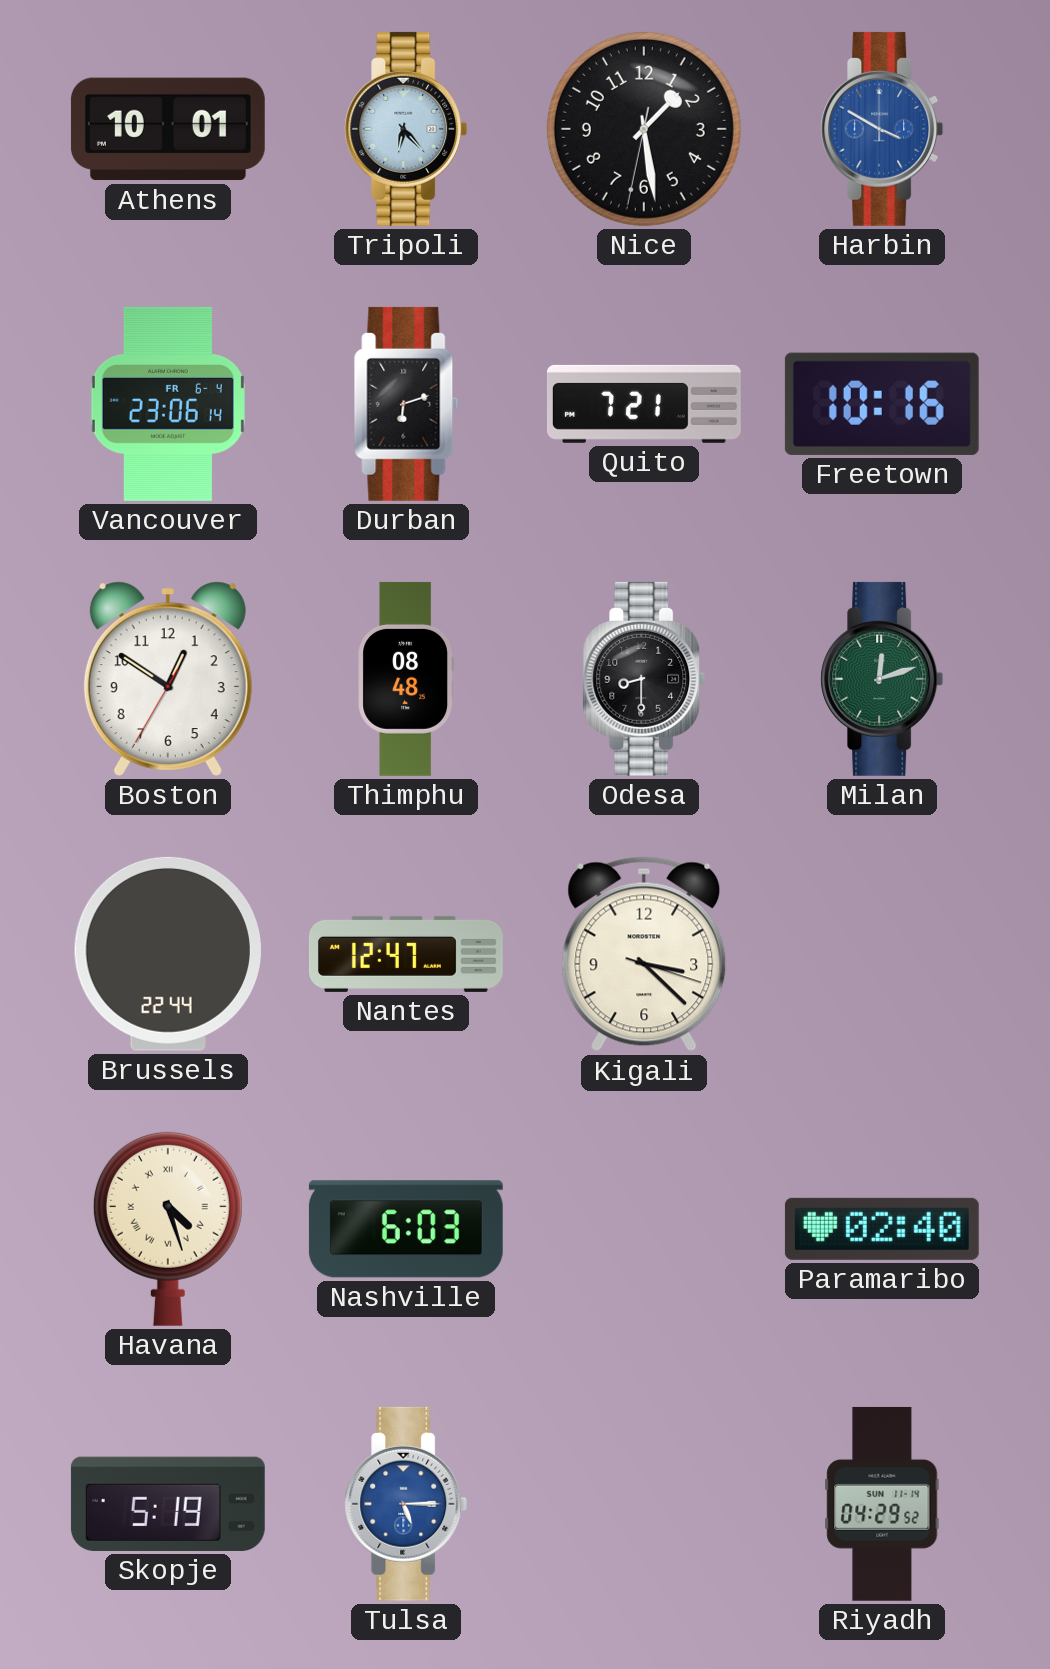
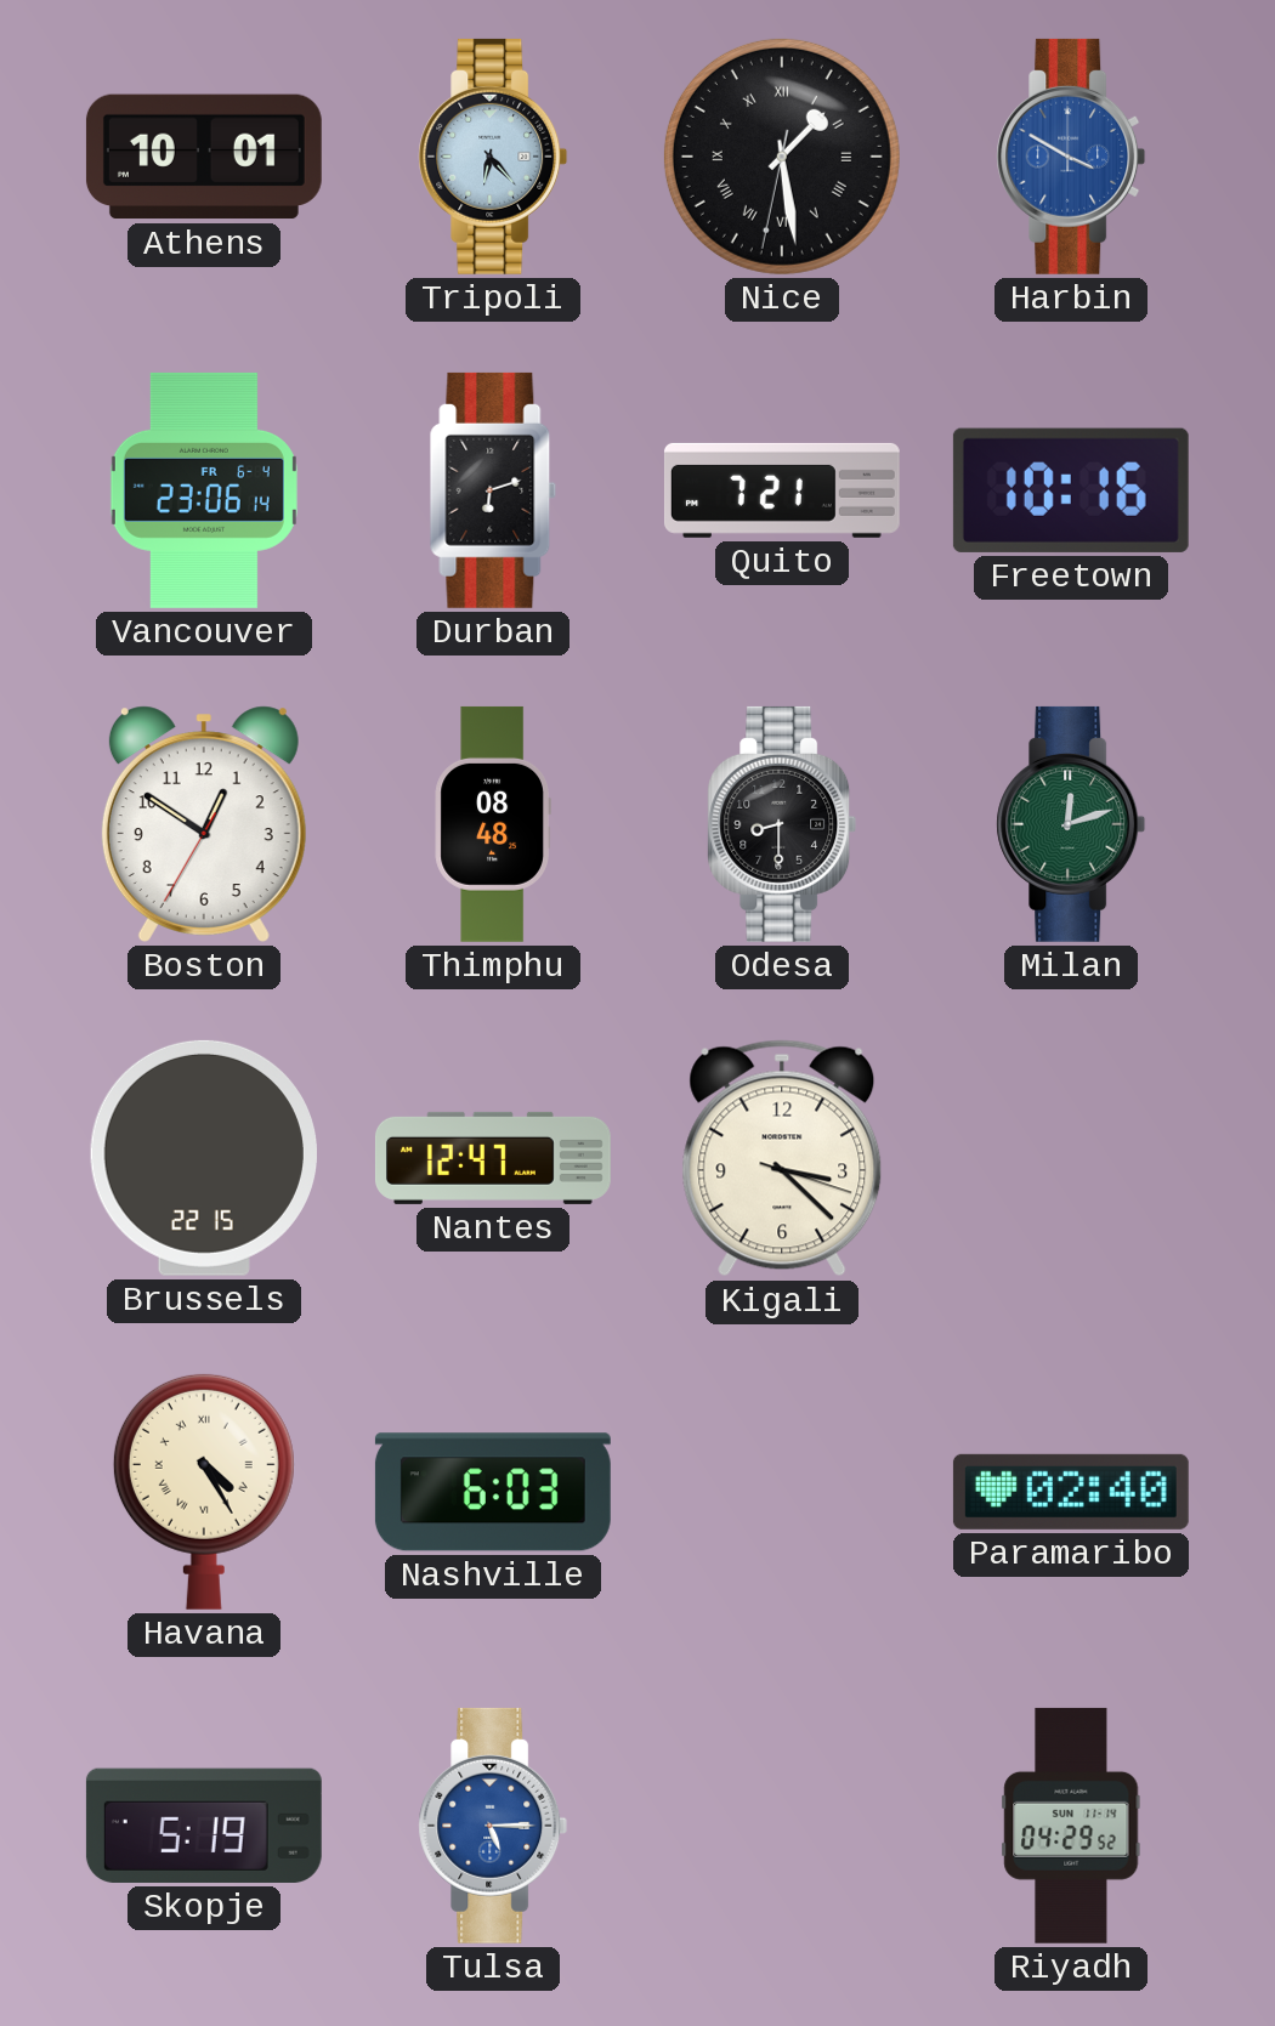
Nice numerals: Arabic -> Roman
Brussels: 22:44 -> 22:15
Havana: 4:27 -> 4:25
